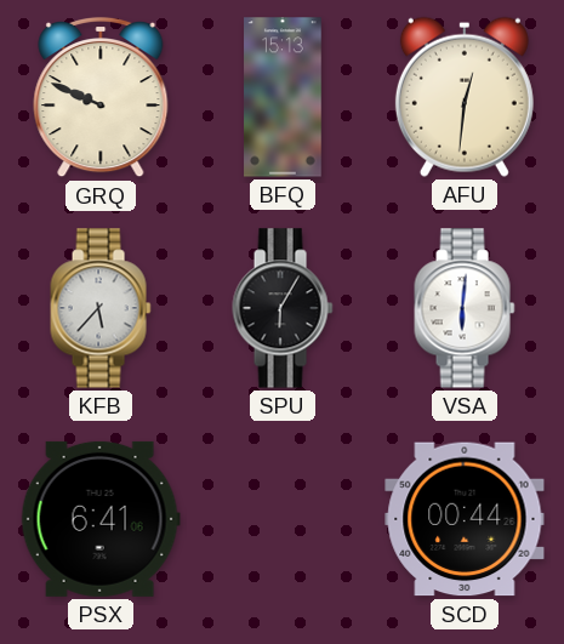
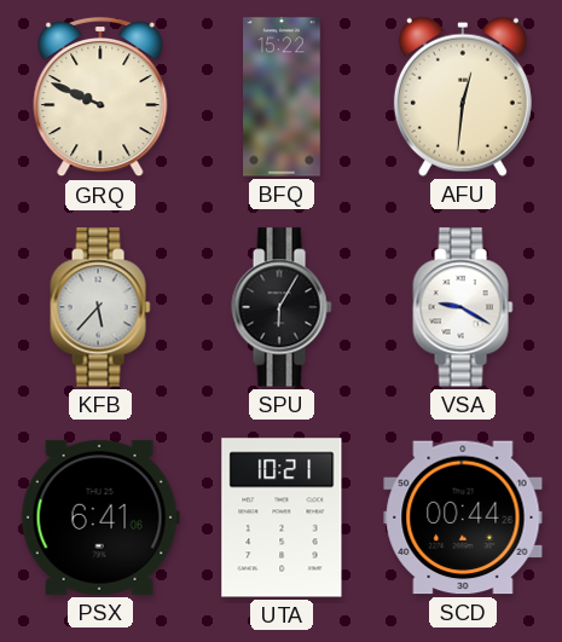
BFQ: 15:13 -> 15:22
VSA: 6:01 -> 9:20
UTA: none -> 10:21
